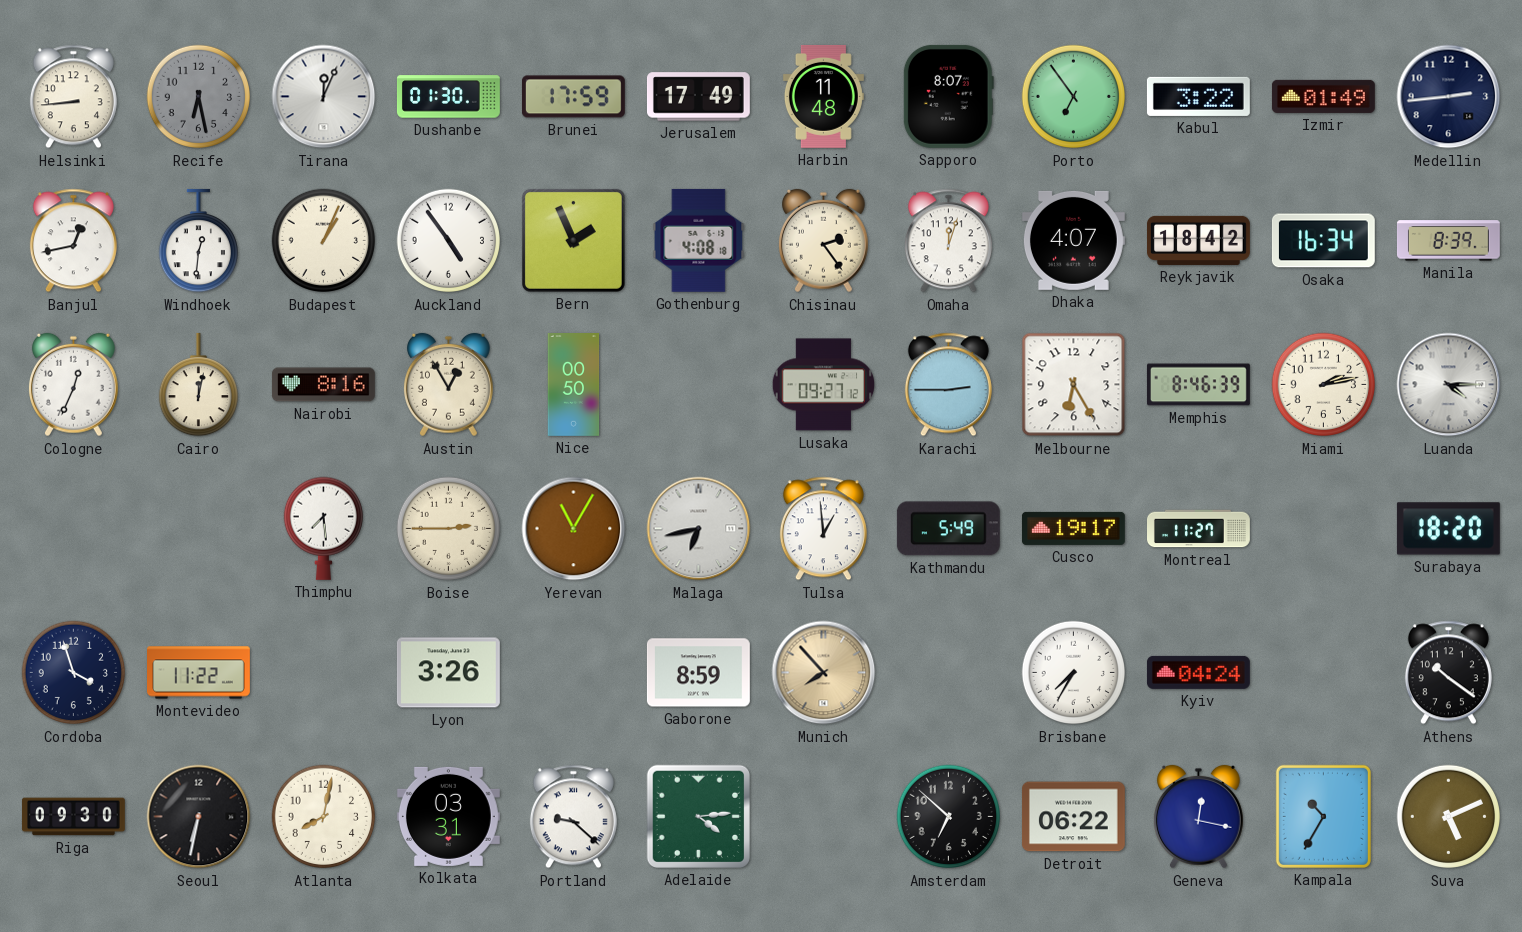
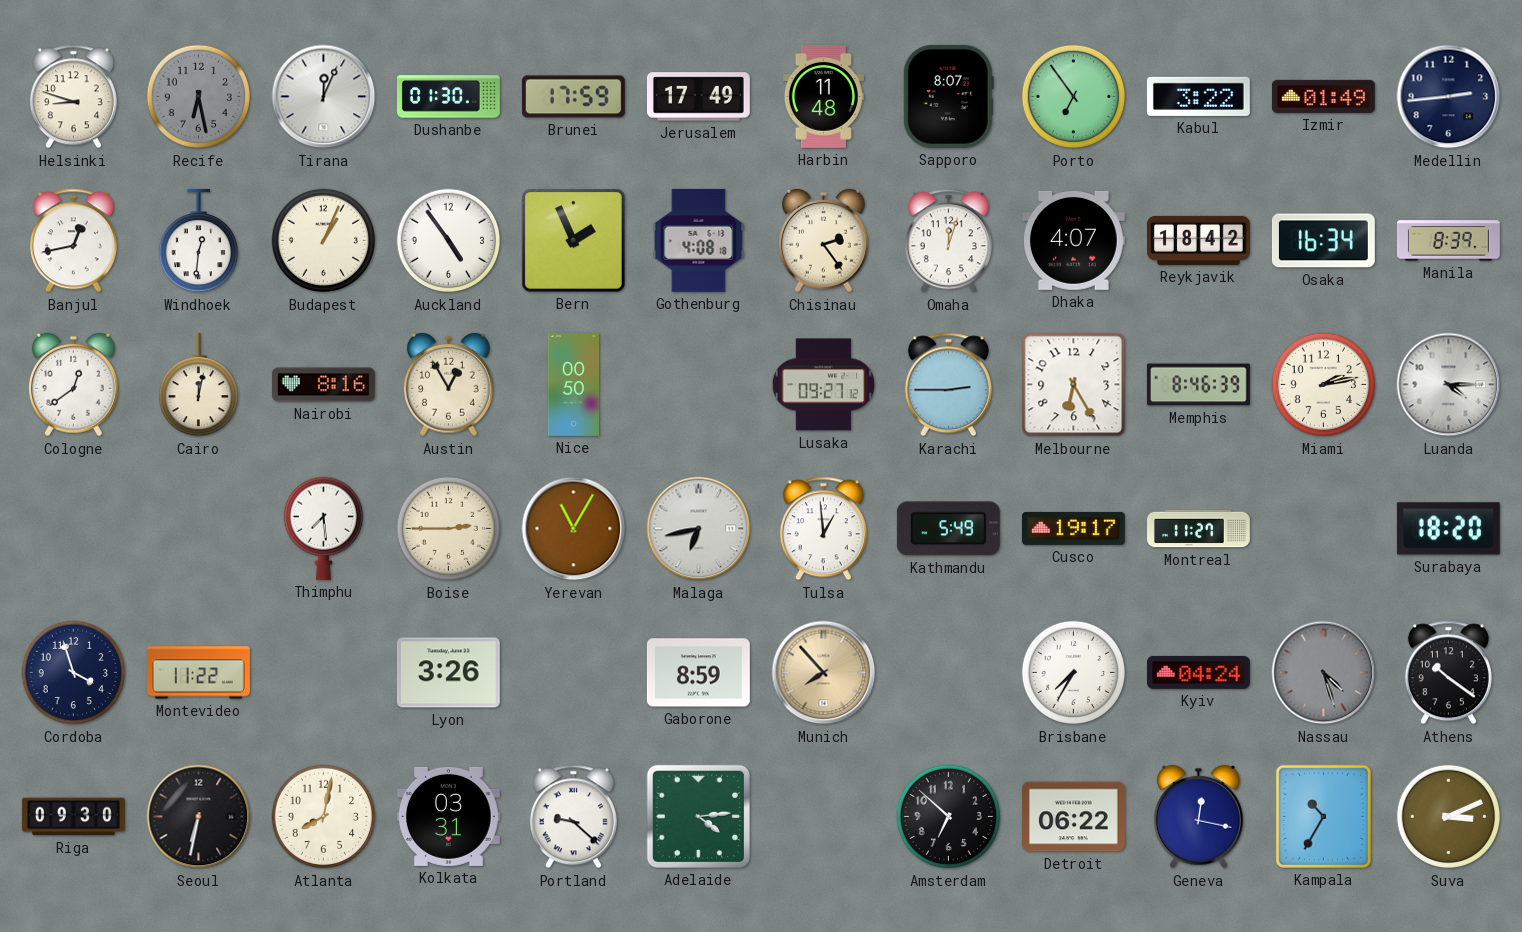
Helsinki: 8:44 -> 8:48
Cologne: 12:34 -> 12:39
Nassau: none -> 4:27
Suva: 5:11 -> 3:11
